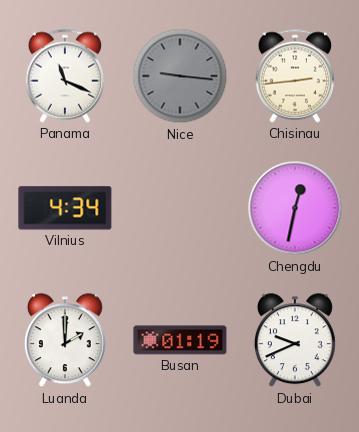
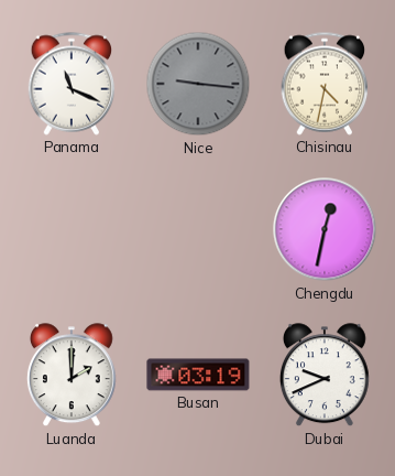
Chisinau: 2:44 -> 4:32
Vilnius: 4:34 -> none
Busan: 01:19 -> 03:19
